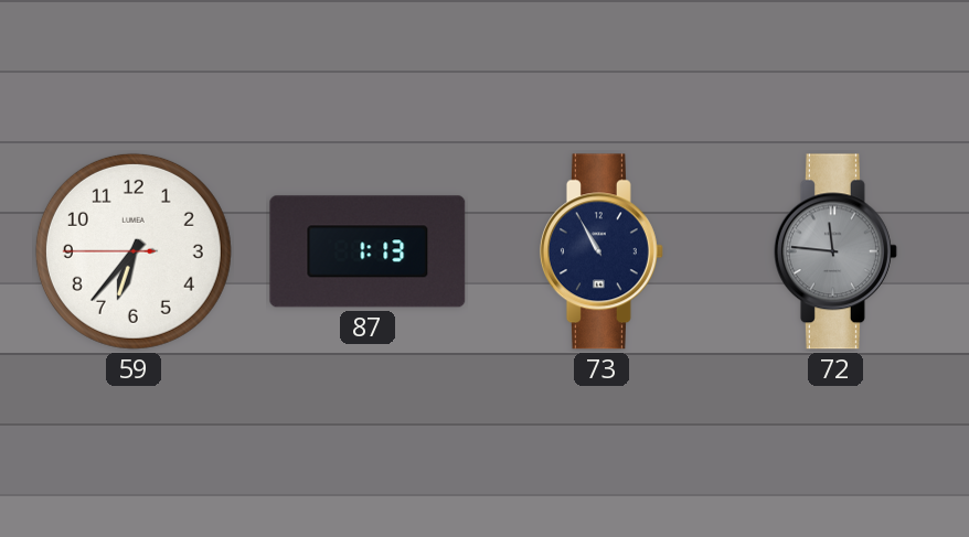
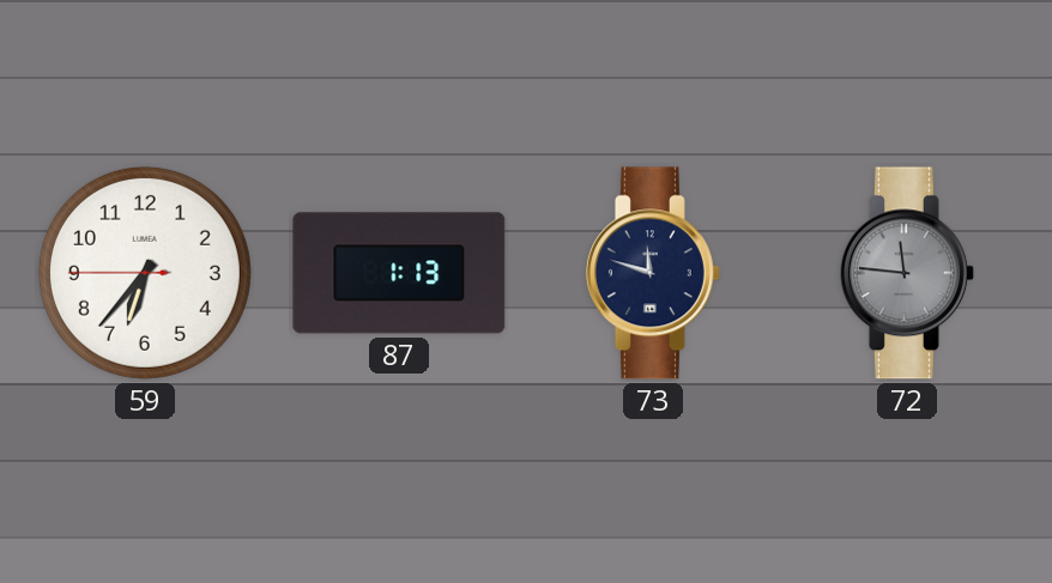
73: 10:55 -> 11:48
